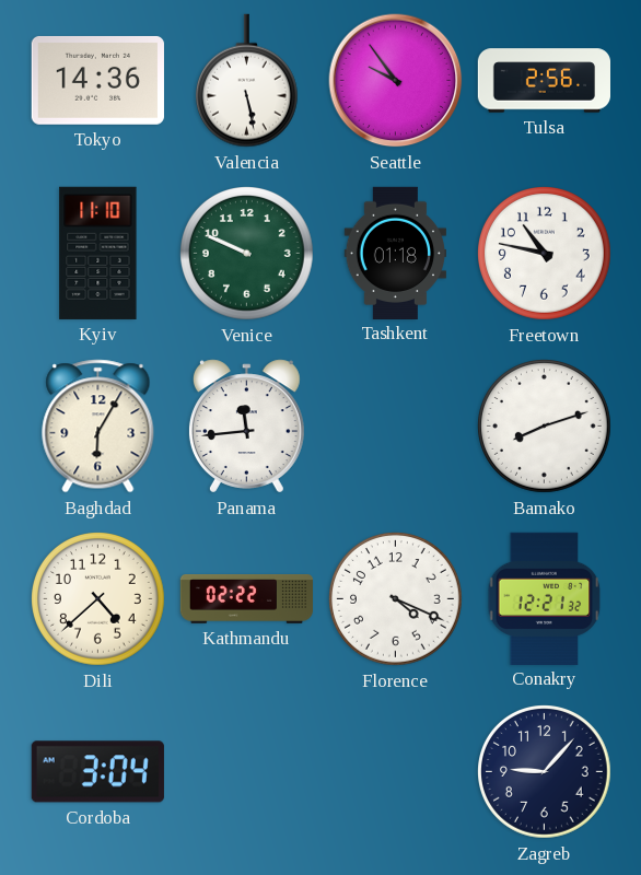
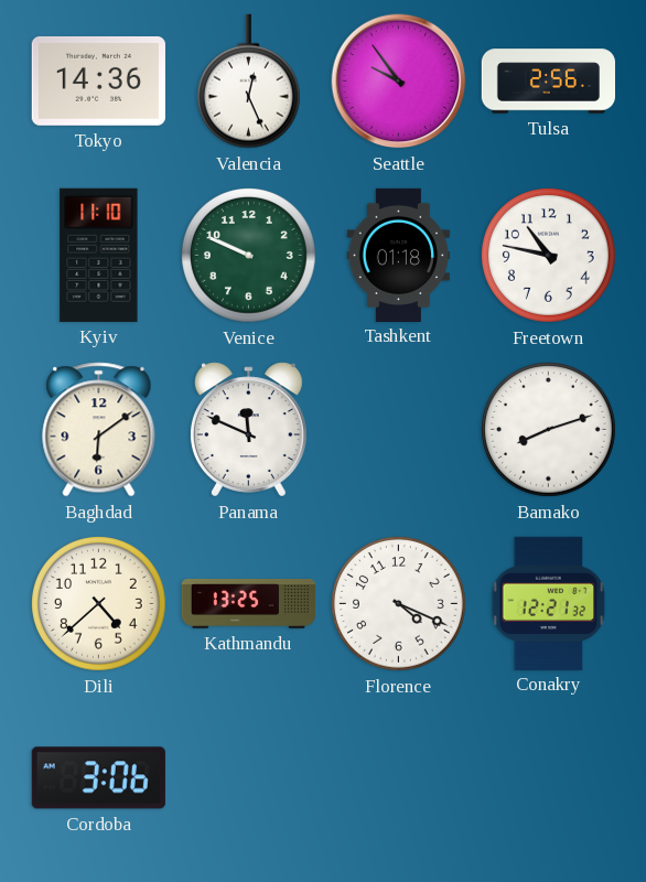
Valencia: 5:28 -> 12:26
Baghdad: 6:05 -> 6:09
Panama: 11:44 -> 11:49
Kathmandu: 02:22 -> 13:25
Cordoba: 3:04 -> 3:06
Zagreb: 9:07 -> none
